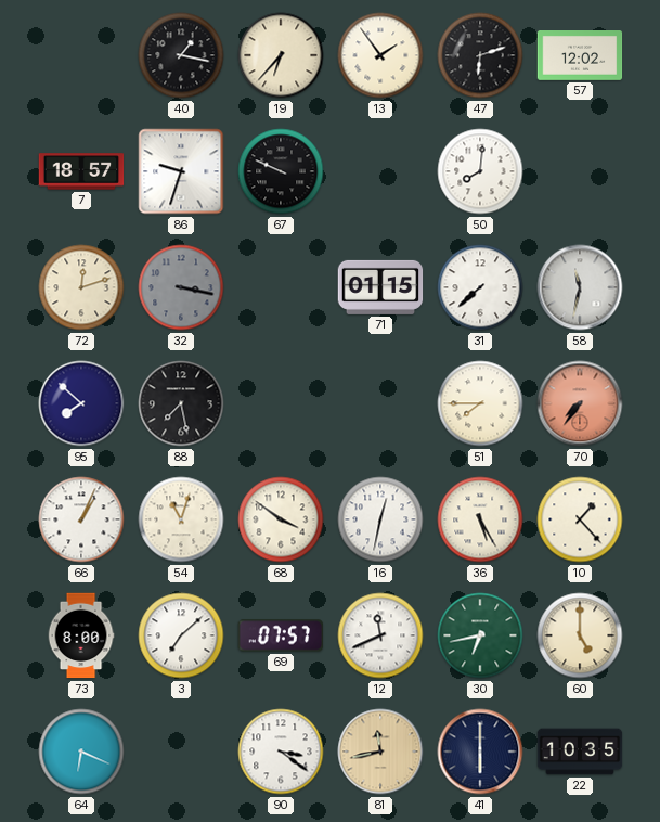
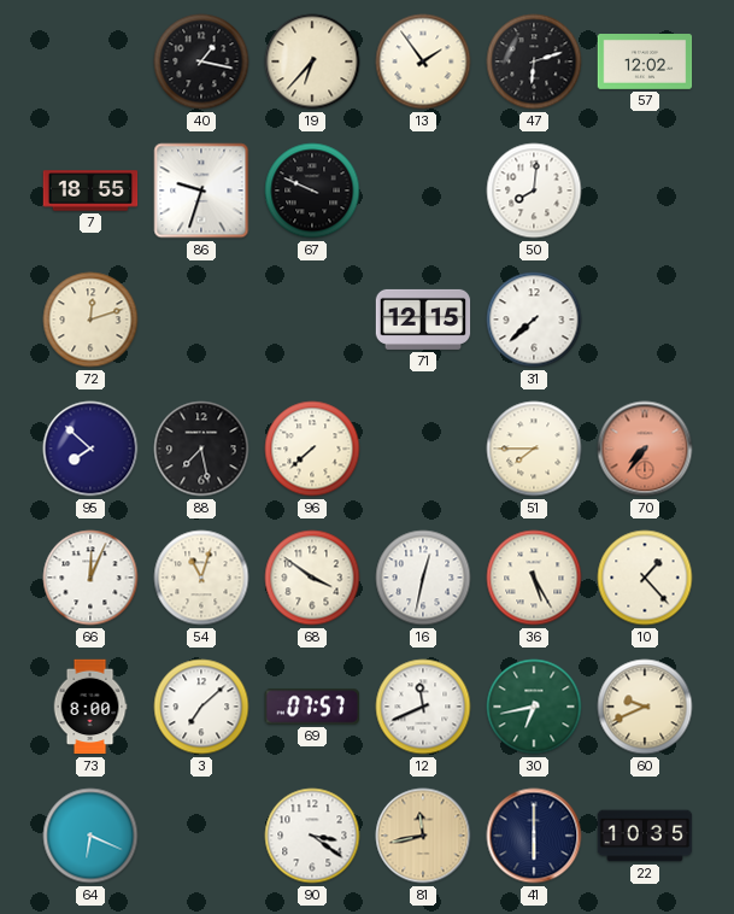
7: 18:57 -> 18:55
32: 3:17 -> none
71: 01:15 -> 12:15
58: 11:32 -> none
96: none -> 7:38
66: 1:04 -> 12:04
60: 5:00 -> 9:41
